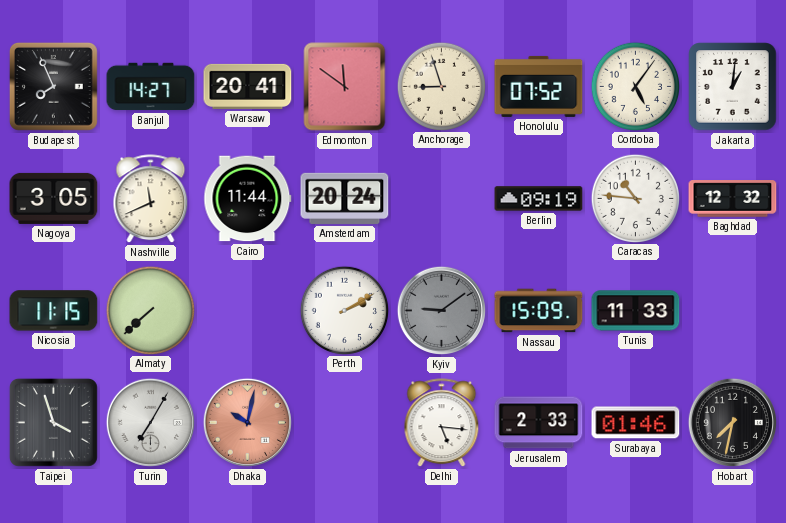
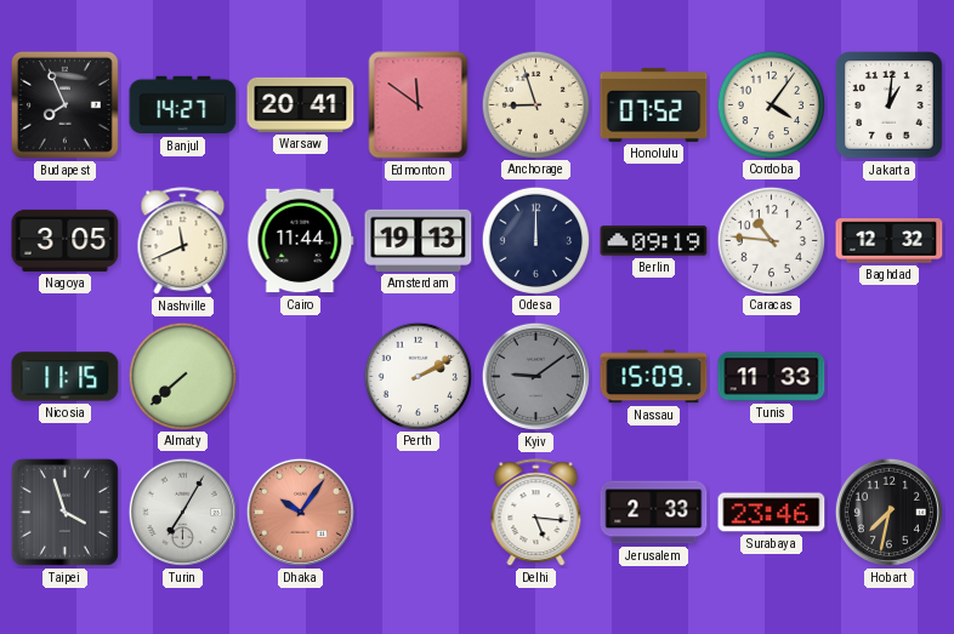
Cordoba: 5:06 -> 4:06
Amsterdam: 20:24 -> 19:13
Odesa: none -> 12:00
Dhaka: 10:02 -> 10:06
Surabaya: 01:46 -> 23:46
